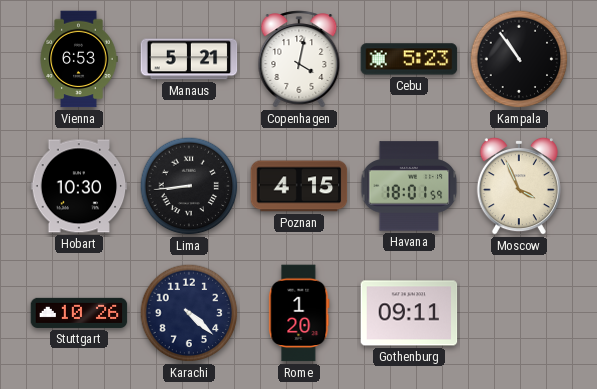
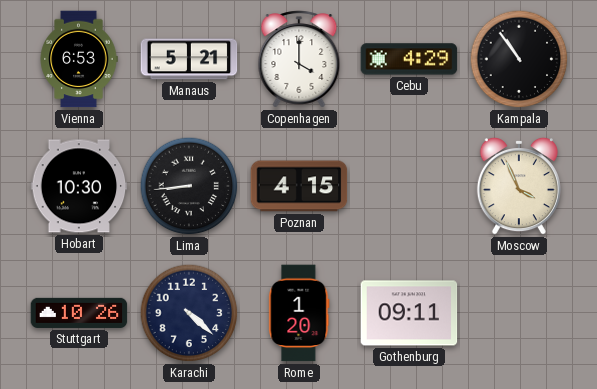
Copenhagen: 4:02 -> 4:00
Cebu: 5:23 -> 4:29
Havana: 18:01 -> none
